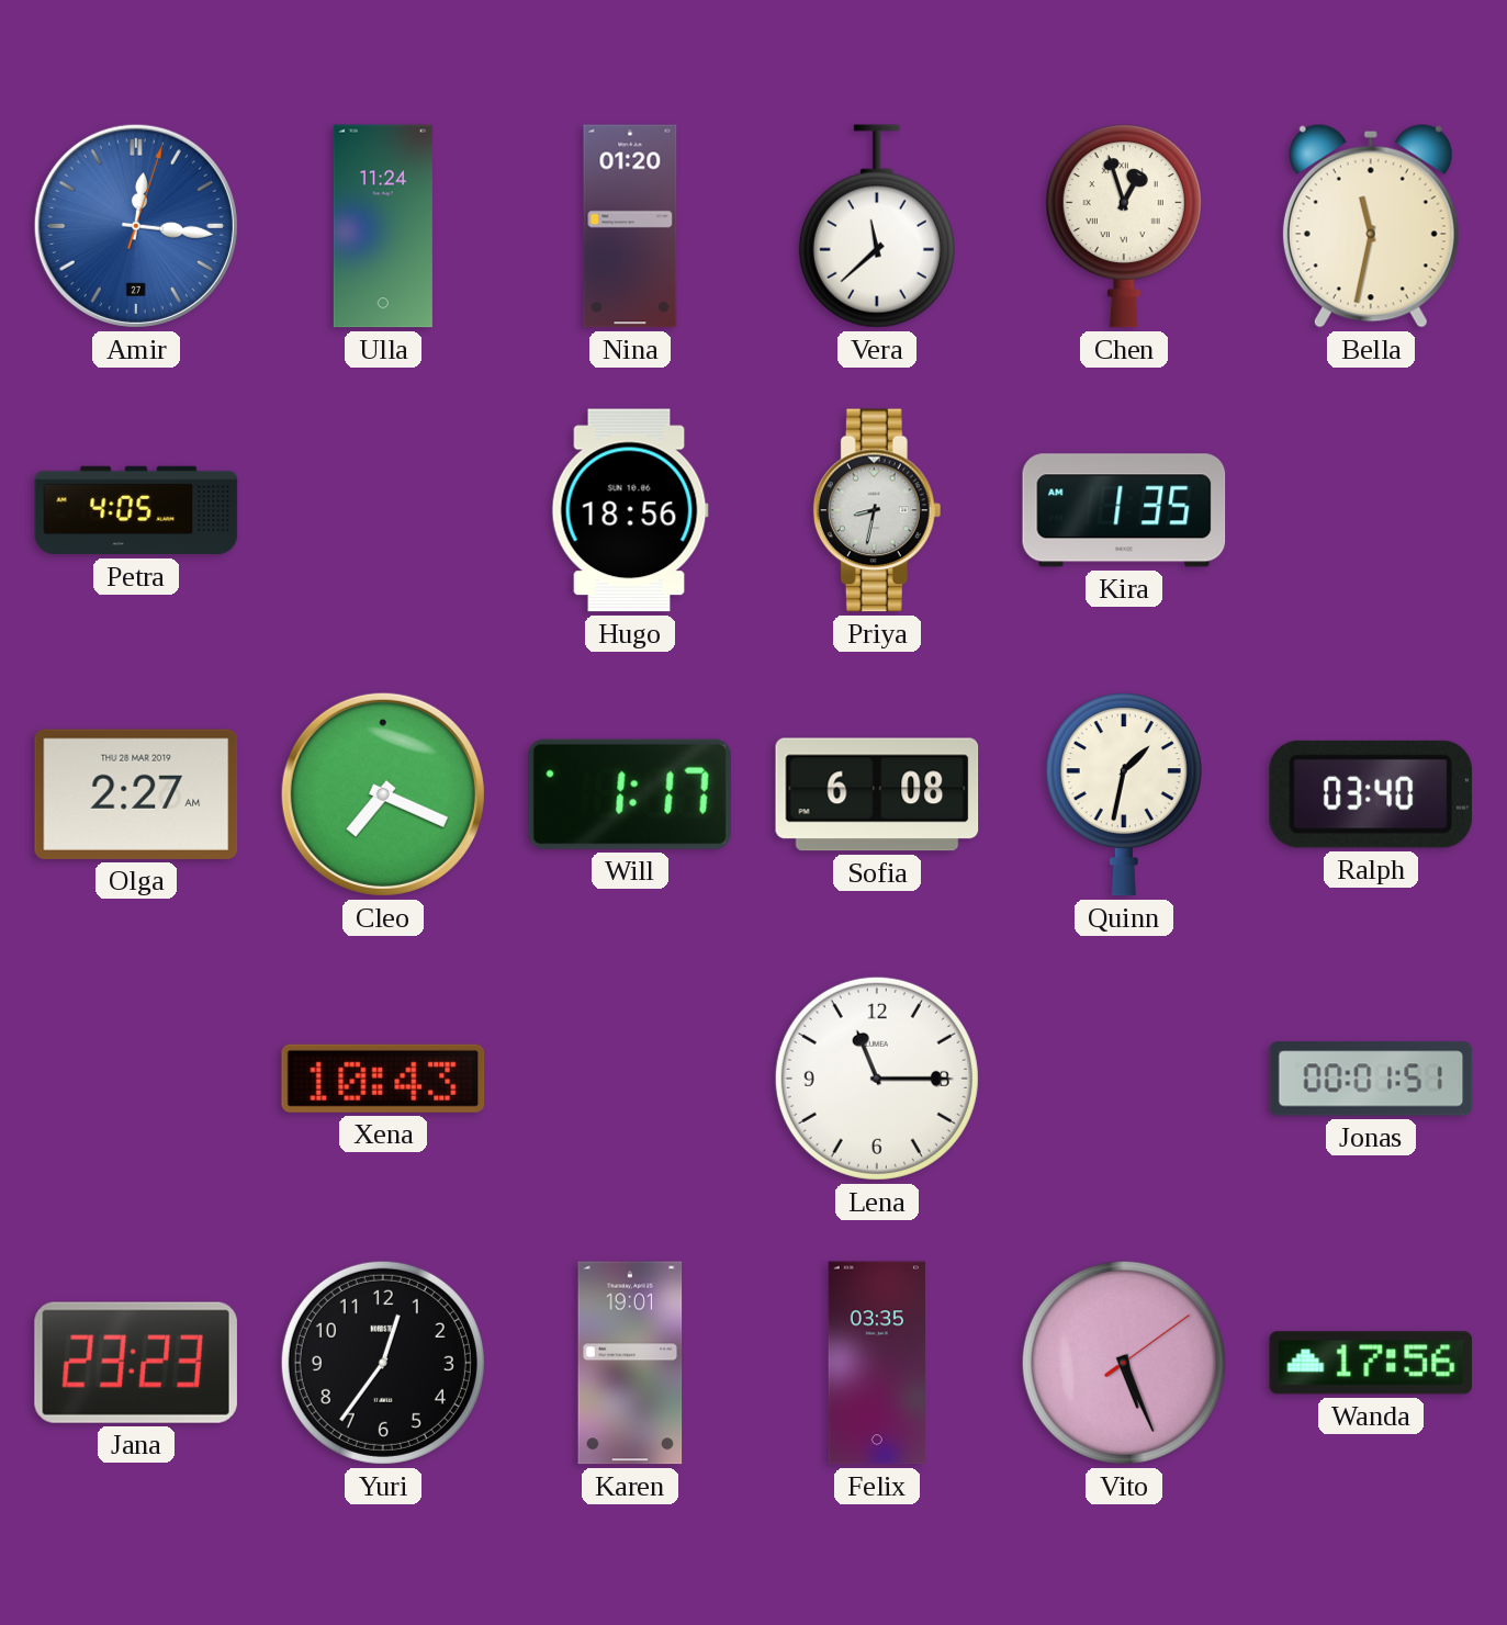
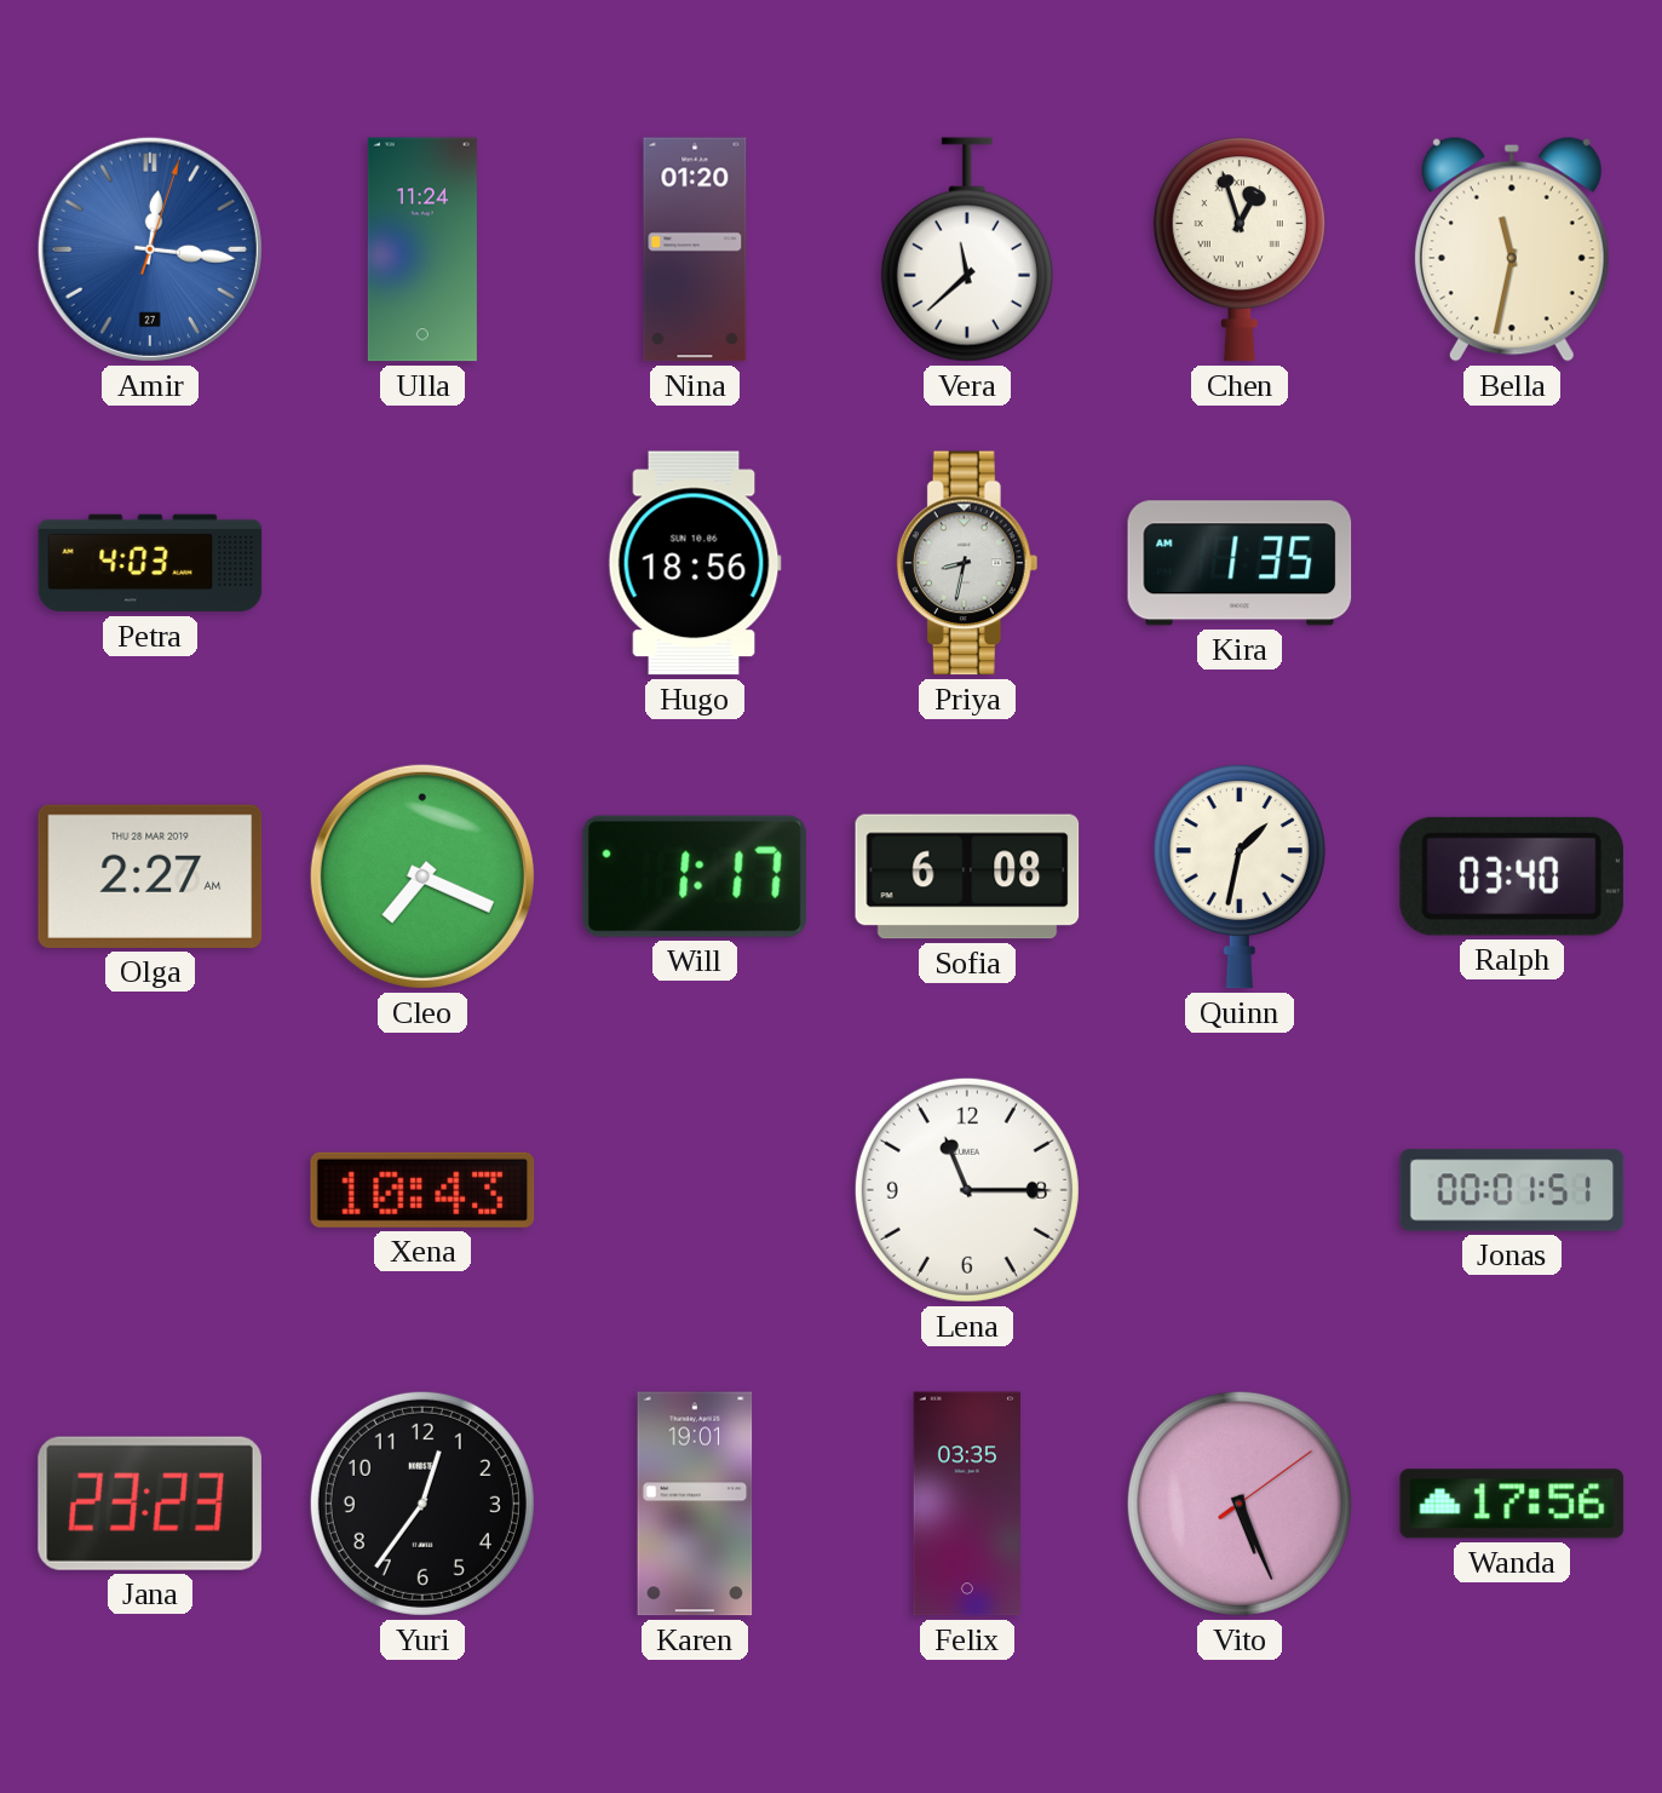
Petra: 4:05 -> 4:03
